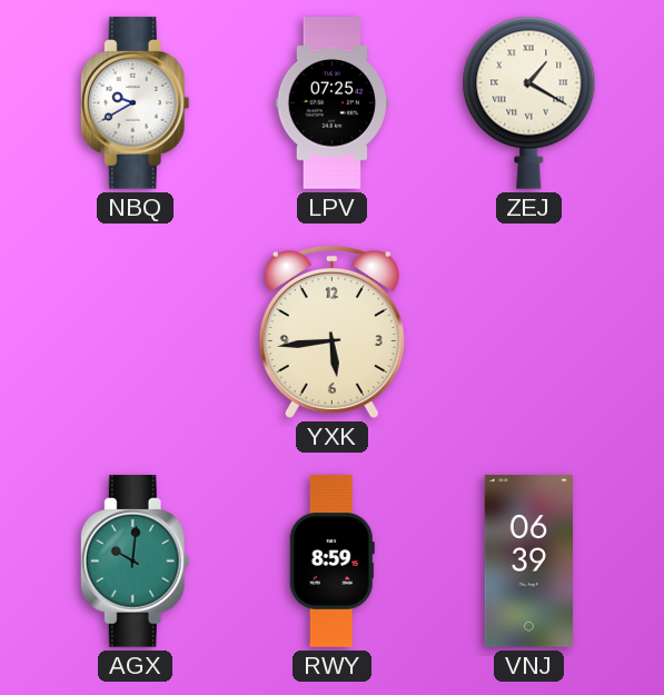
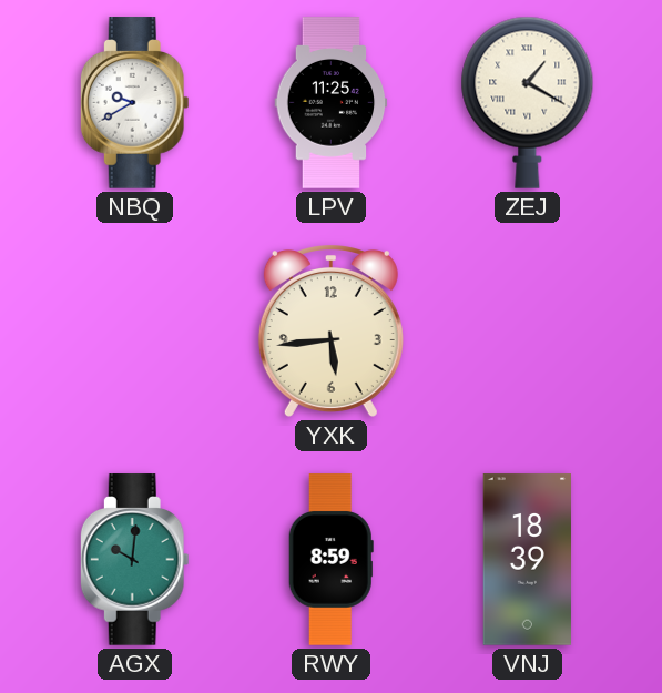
LPV: 07:25 -> 11:25
VNJ: 06:39 -> 18:39
